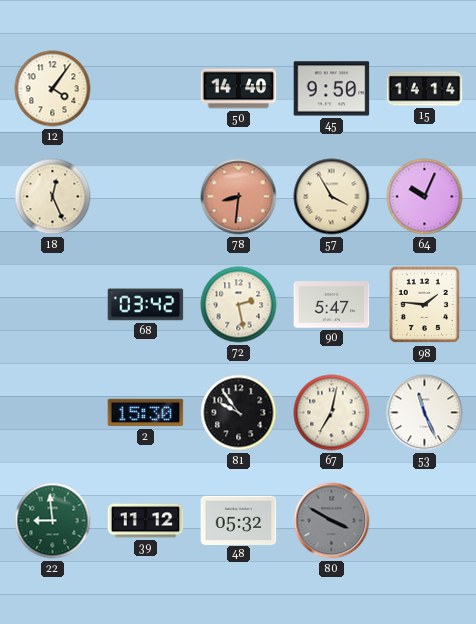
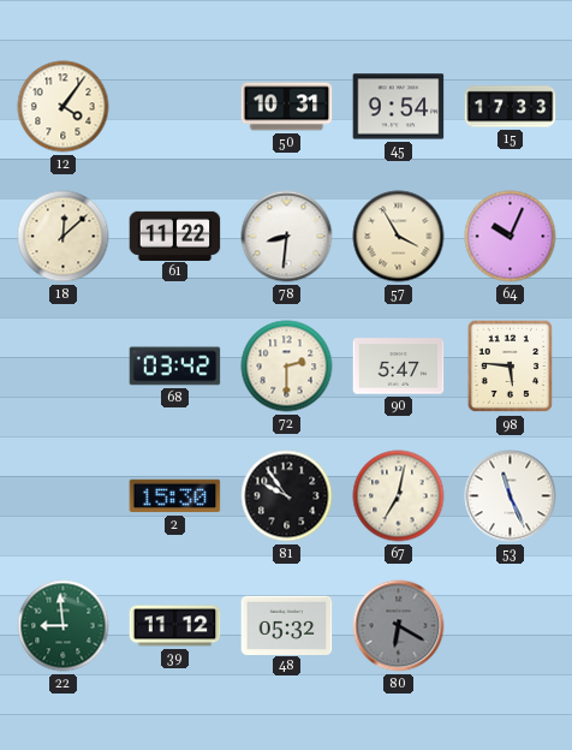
50: 14:40 -> 10:31
45: 9:50 -> 9:54
15: 14:14 -> 17:33
18: 12:26 -> 12:08
61: none -> 11:22
78 dial: salmon -> white
72: 2:28 -> 2:30
98: 1:46 -> 5:46
80: 3:50 -> 6:20
